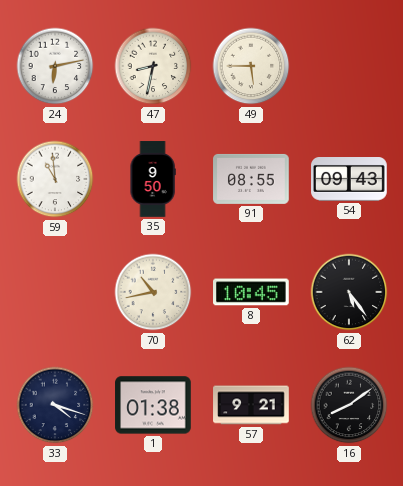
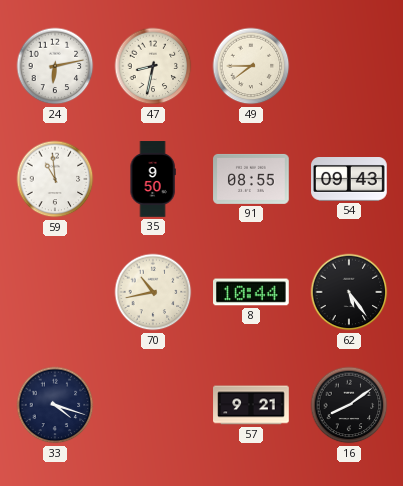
49: 5:45 -> 7:45
8: 10:45 -> 10:44
1: 01:38 -> none
